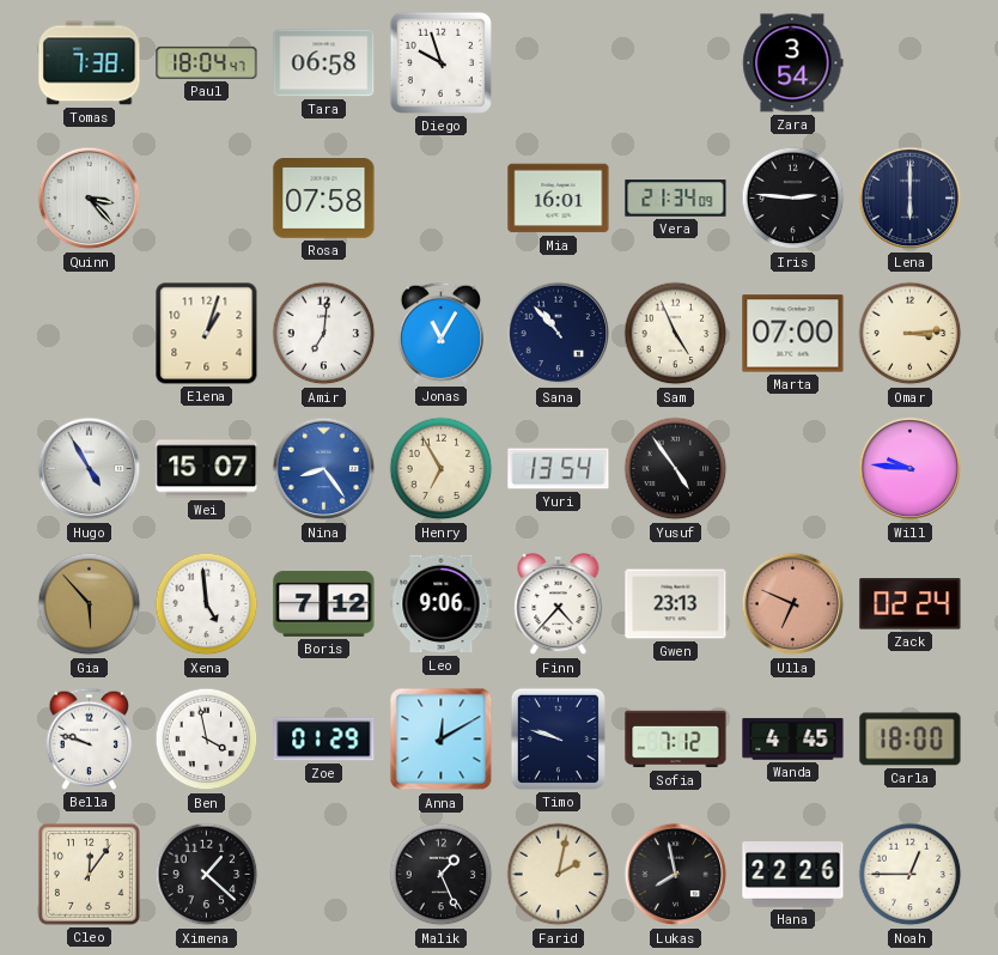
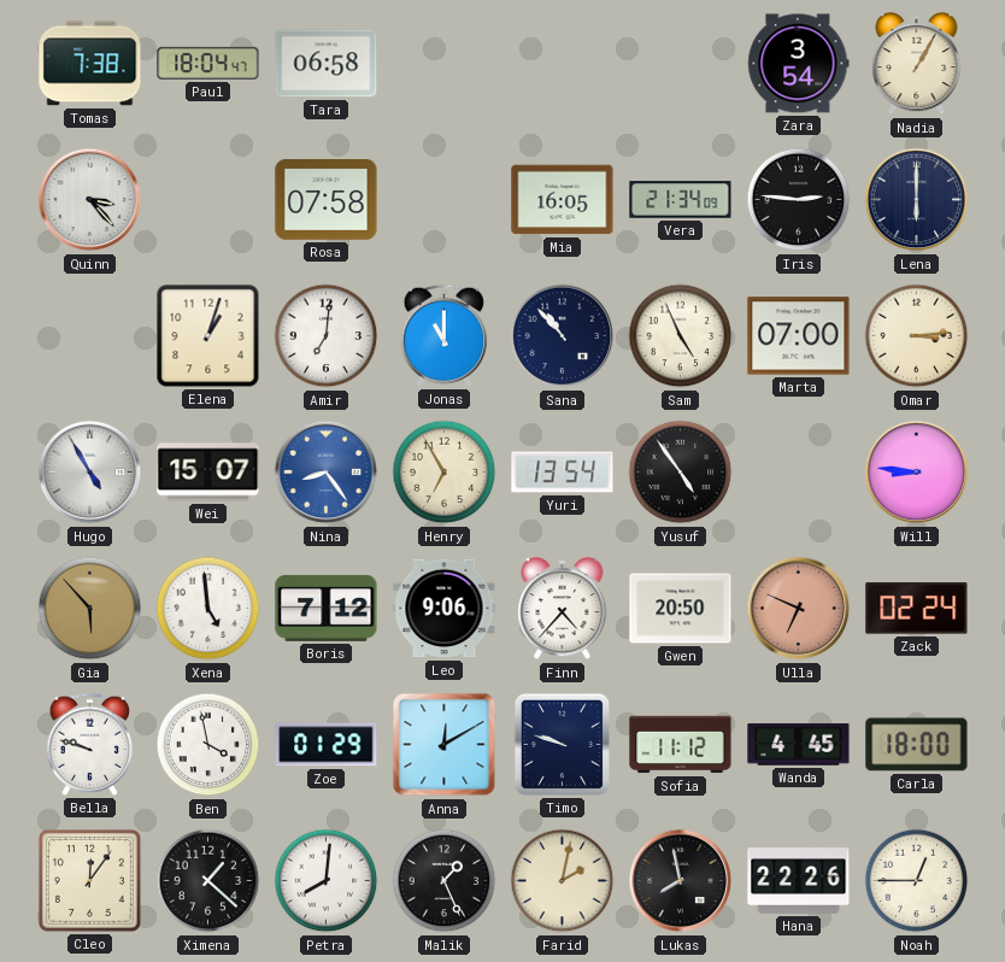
Diego: 9:57 -> none
Nadia: none -> 1:05
Mia: 16:01 -> 16:05
Jonas: 11:05 -> 11:00
Will: 9:46 -> 8:46
Gwen: 23:13 -> 20:50
Sofia: 7:12 -> 11:12
Petra: none -> 8:01
